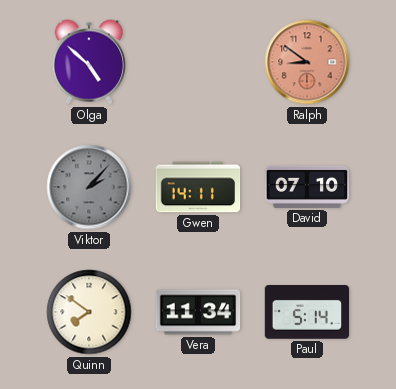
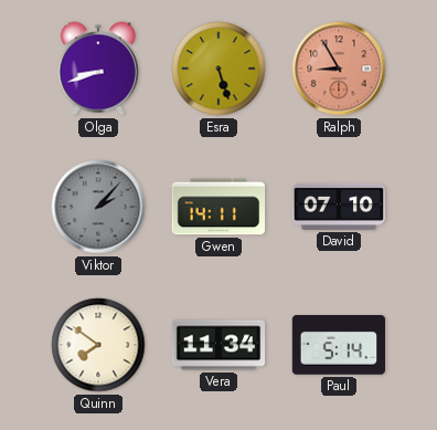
Olga: 4:52 -> 8:42
Esra: none -> 5:27
Ralph: 8:51 -> 8:55
